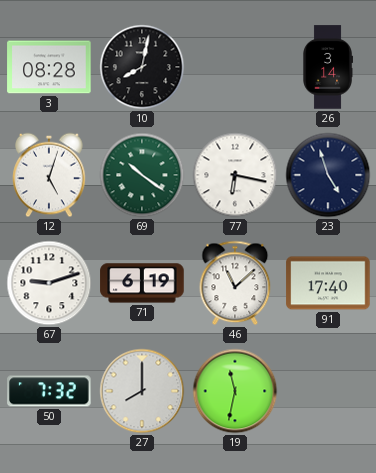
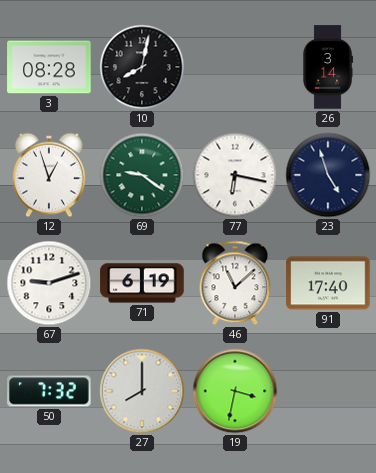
12: 5:03 -> 12:57
69: 10:21 -> 9:21
19: 11:32 -> 3:32
